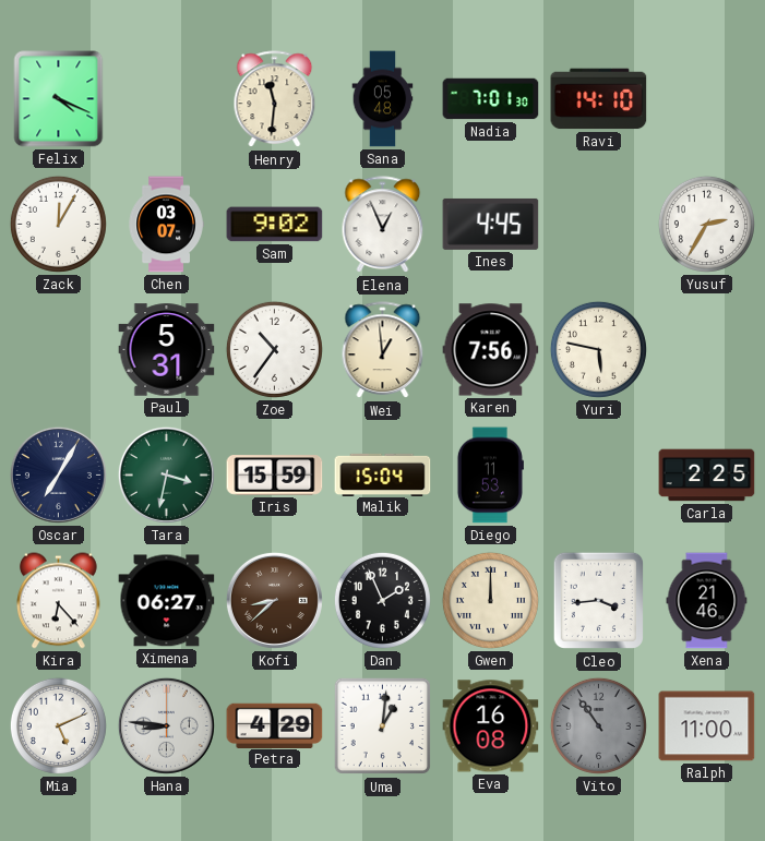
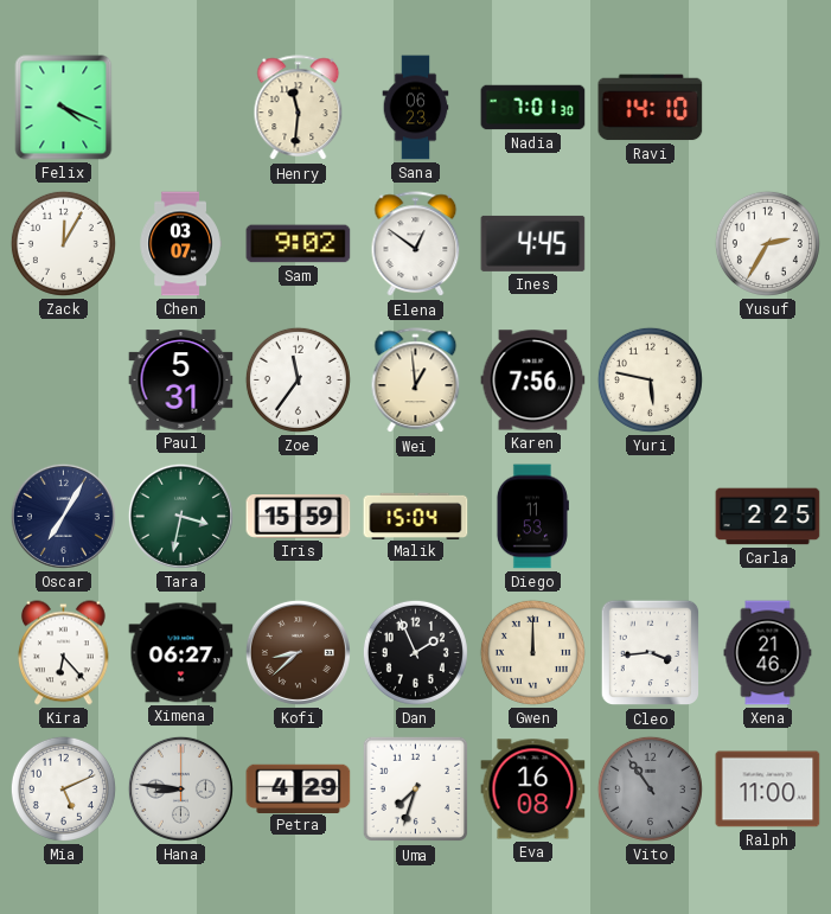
Sana: 05:48 -> 06:23
Elena: 12:56 -> 12:51
Zoe: 10:36 -> 11:36
Uma: 1:01 -> 7:33
